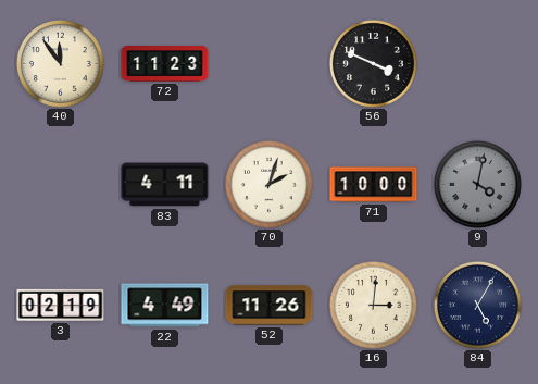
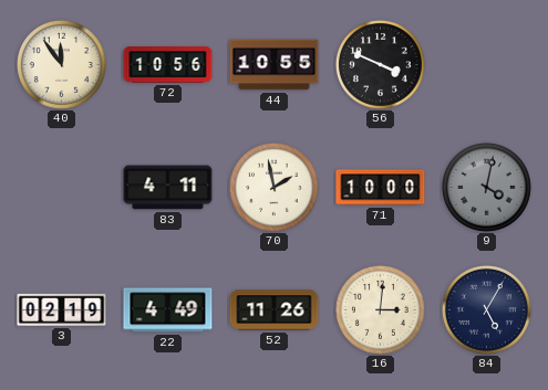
72: 11:23 -> 10:56
44: none -> 10:55
70: 2:03 -> 1:58
